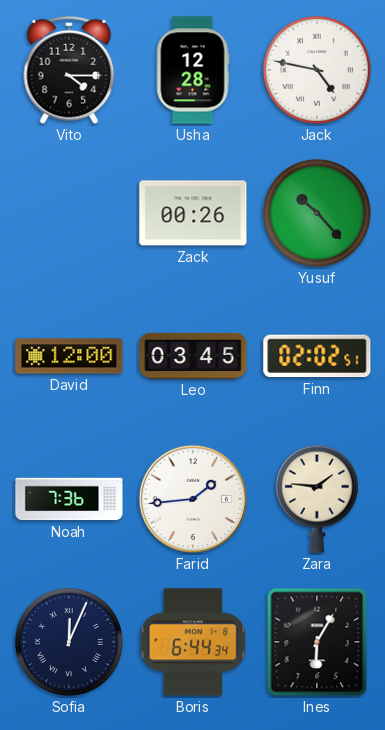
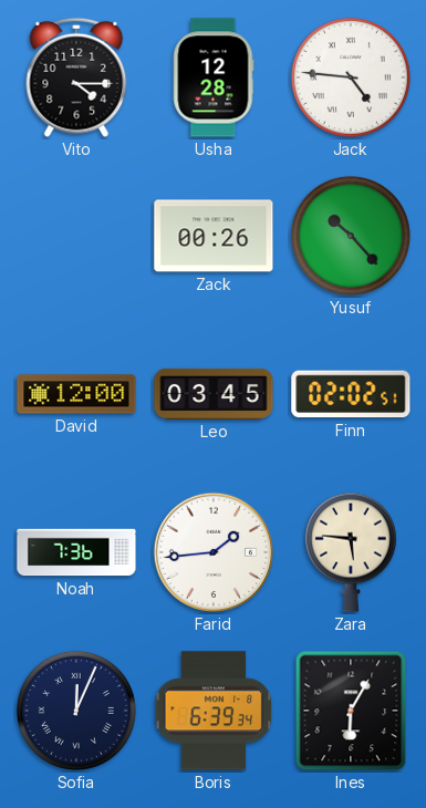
Jack: 4:47 -> 4:46
Zara: 1:46 -> 5:46
Boris: 6:44 -> 6:39
